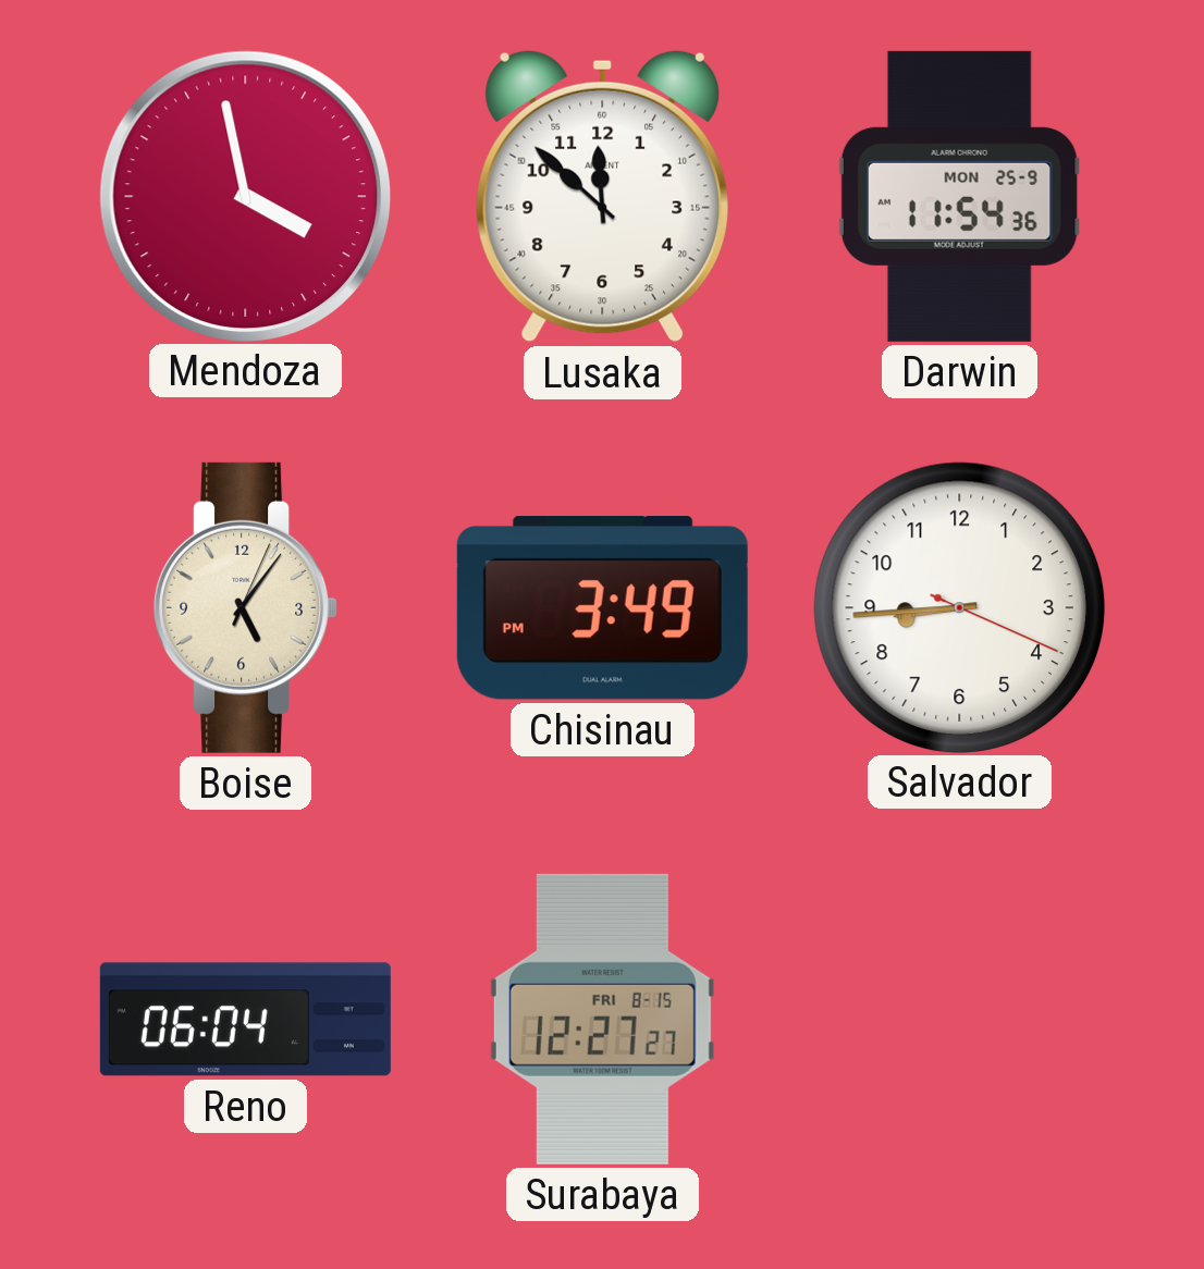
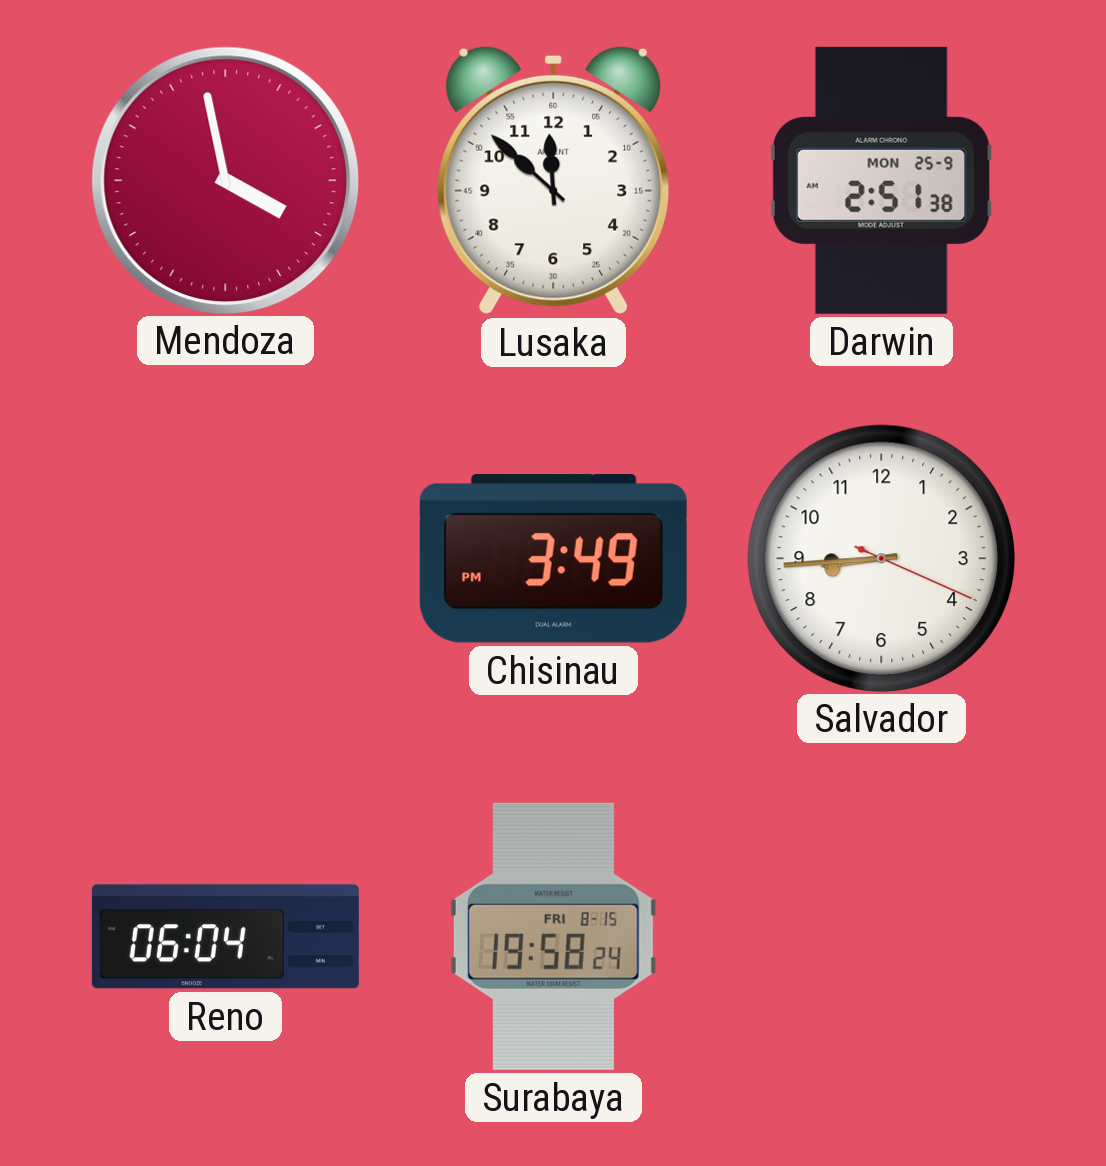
Darwin: 11:54 -> 2:51
Boise: 5:06 -> none
Surabaya: 12:27 -> 19:58
